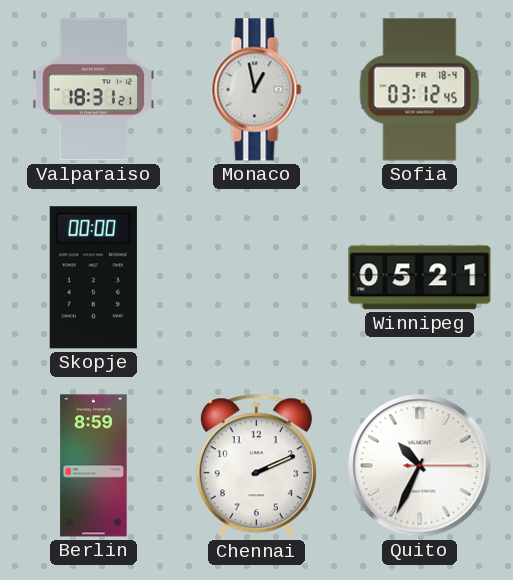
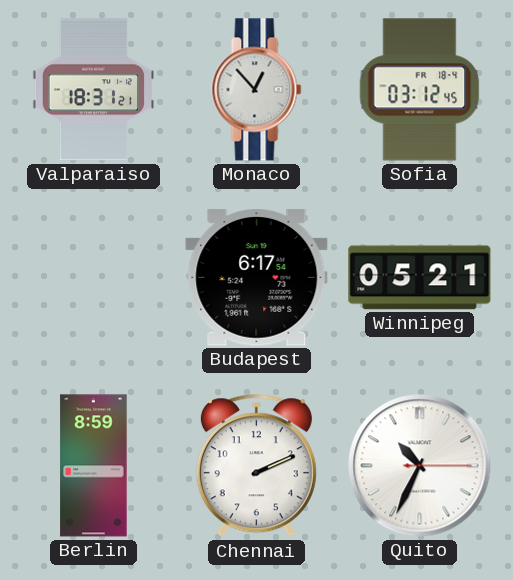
Monaco: 12:58 -> 12:53
Skopje: 00:00 -> none
Budapest: none -> 6:17
